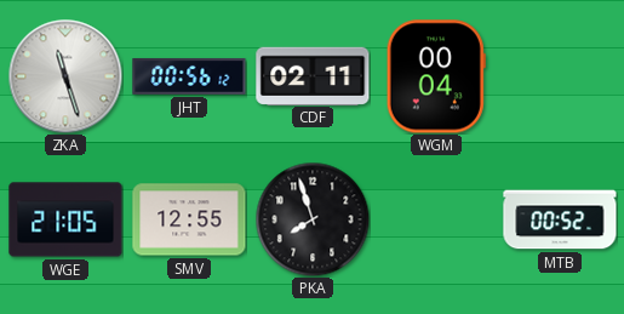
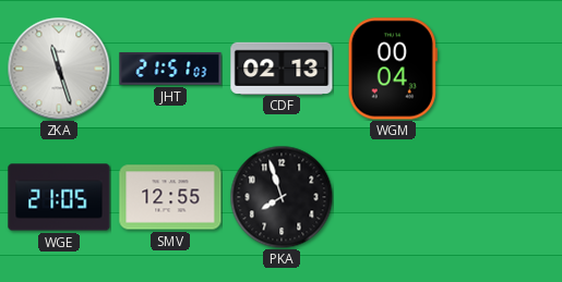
JHT: 00:56 -> 21:51
CDF: 02:11 -> 02:13
MTB: 00:52 -> none
